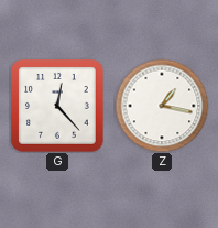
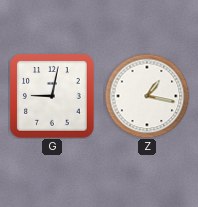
G: 12:23 -> 9:02
